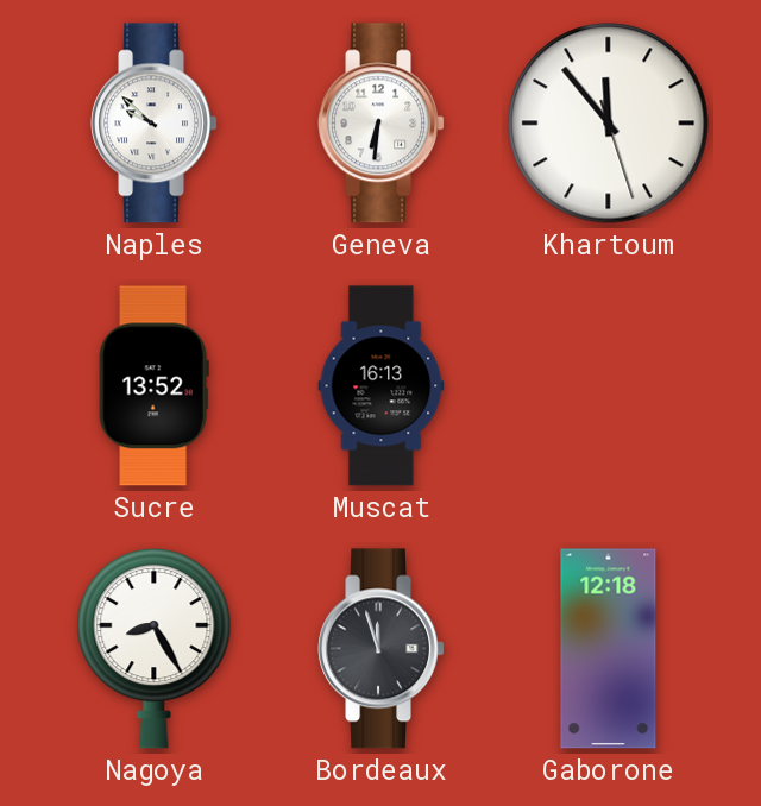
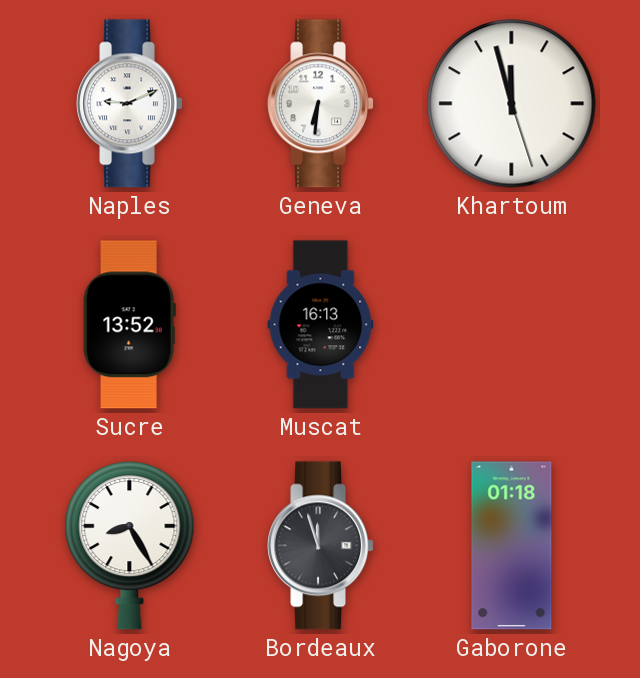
Naples: 9:52 -> 9:11
Khartoum: 11:53 -> 11:57
Gaborone: 12:18 -> 01:18
